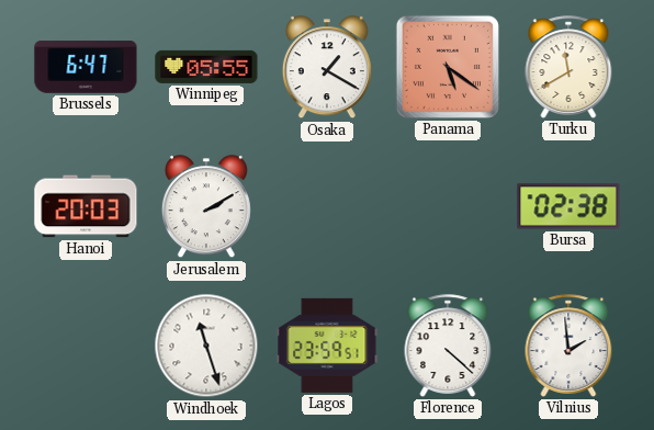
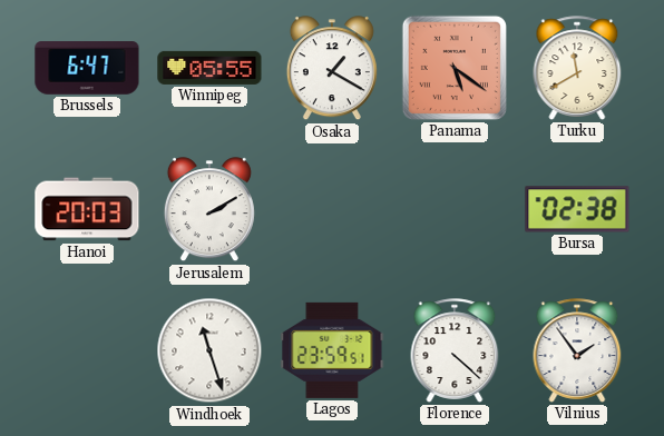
Vilnius: 1:59 -> 1:54
